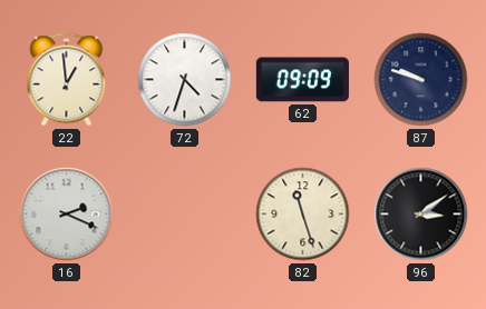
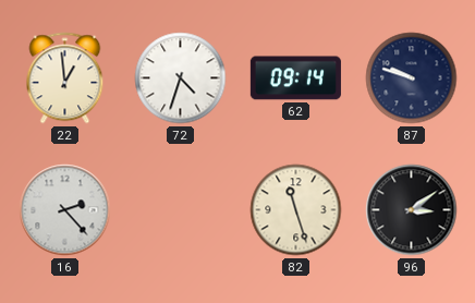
62: 09:09 -> 09:14
16: 2:19 -> 2:23
